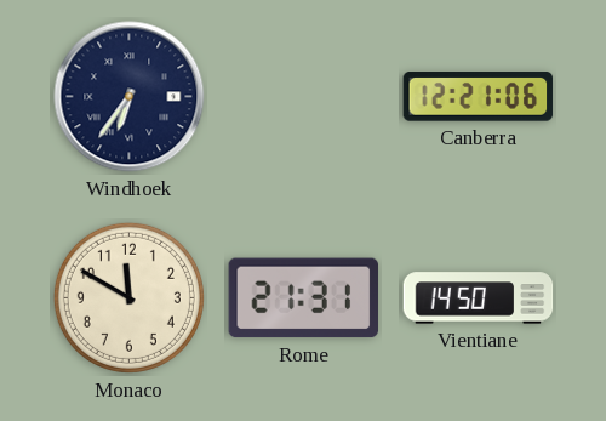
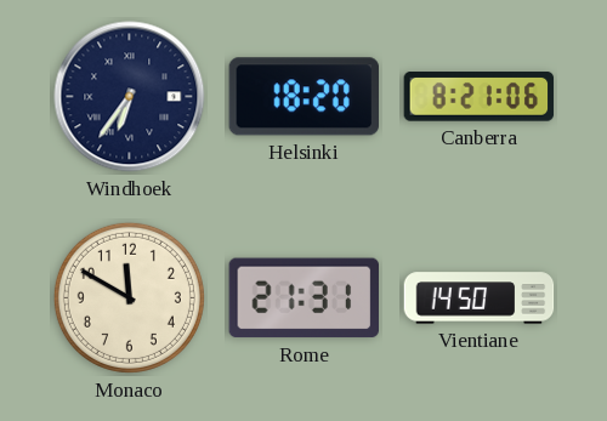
Helsinki: none -> 18:20
Canberra: 12:21 -> 8:21
